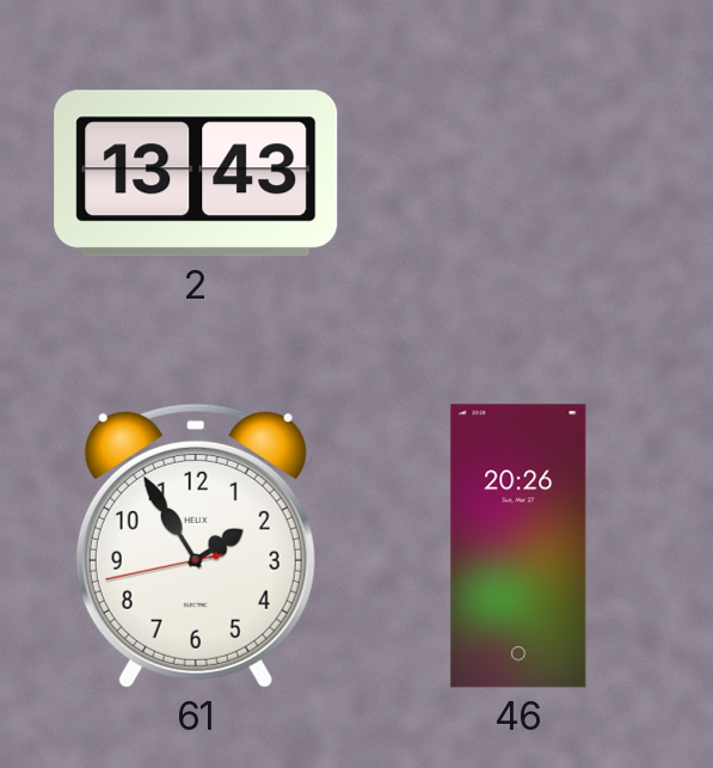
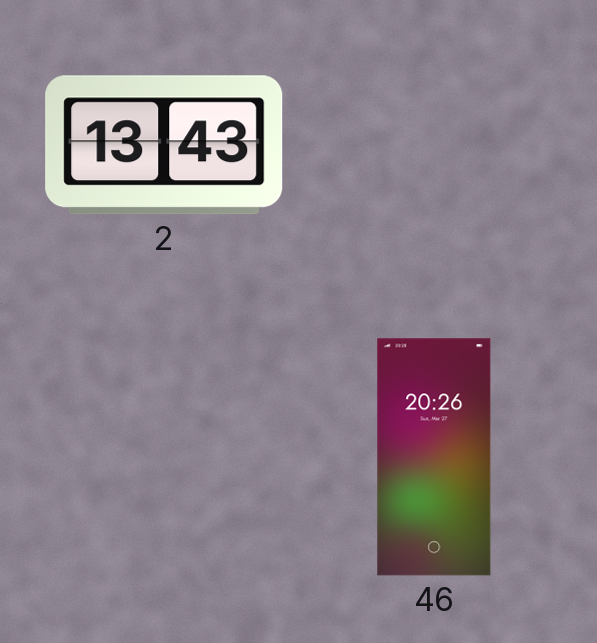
61: 1:54 -> none
